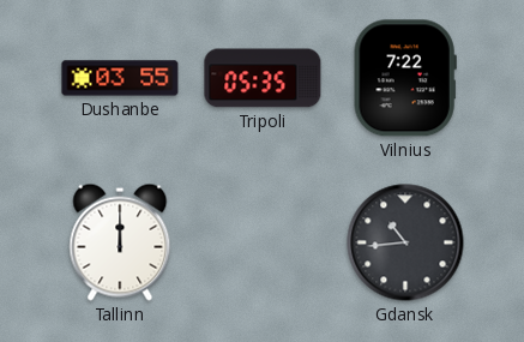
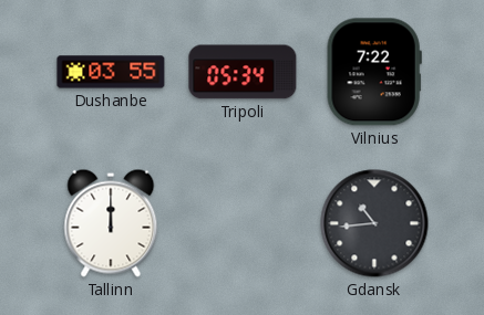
Tripoli: 05:35 -> 05:34
